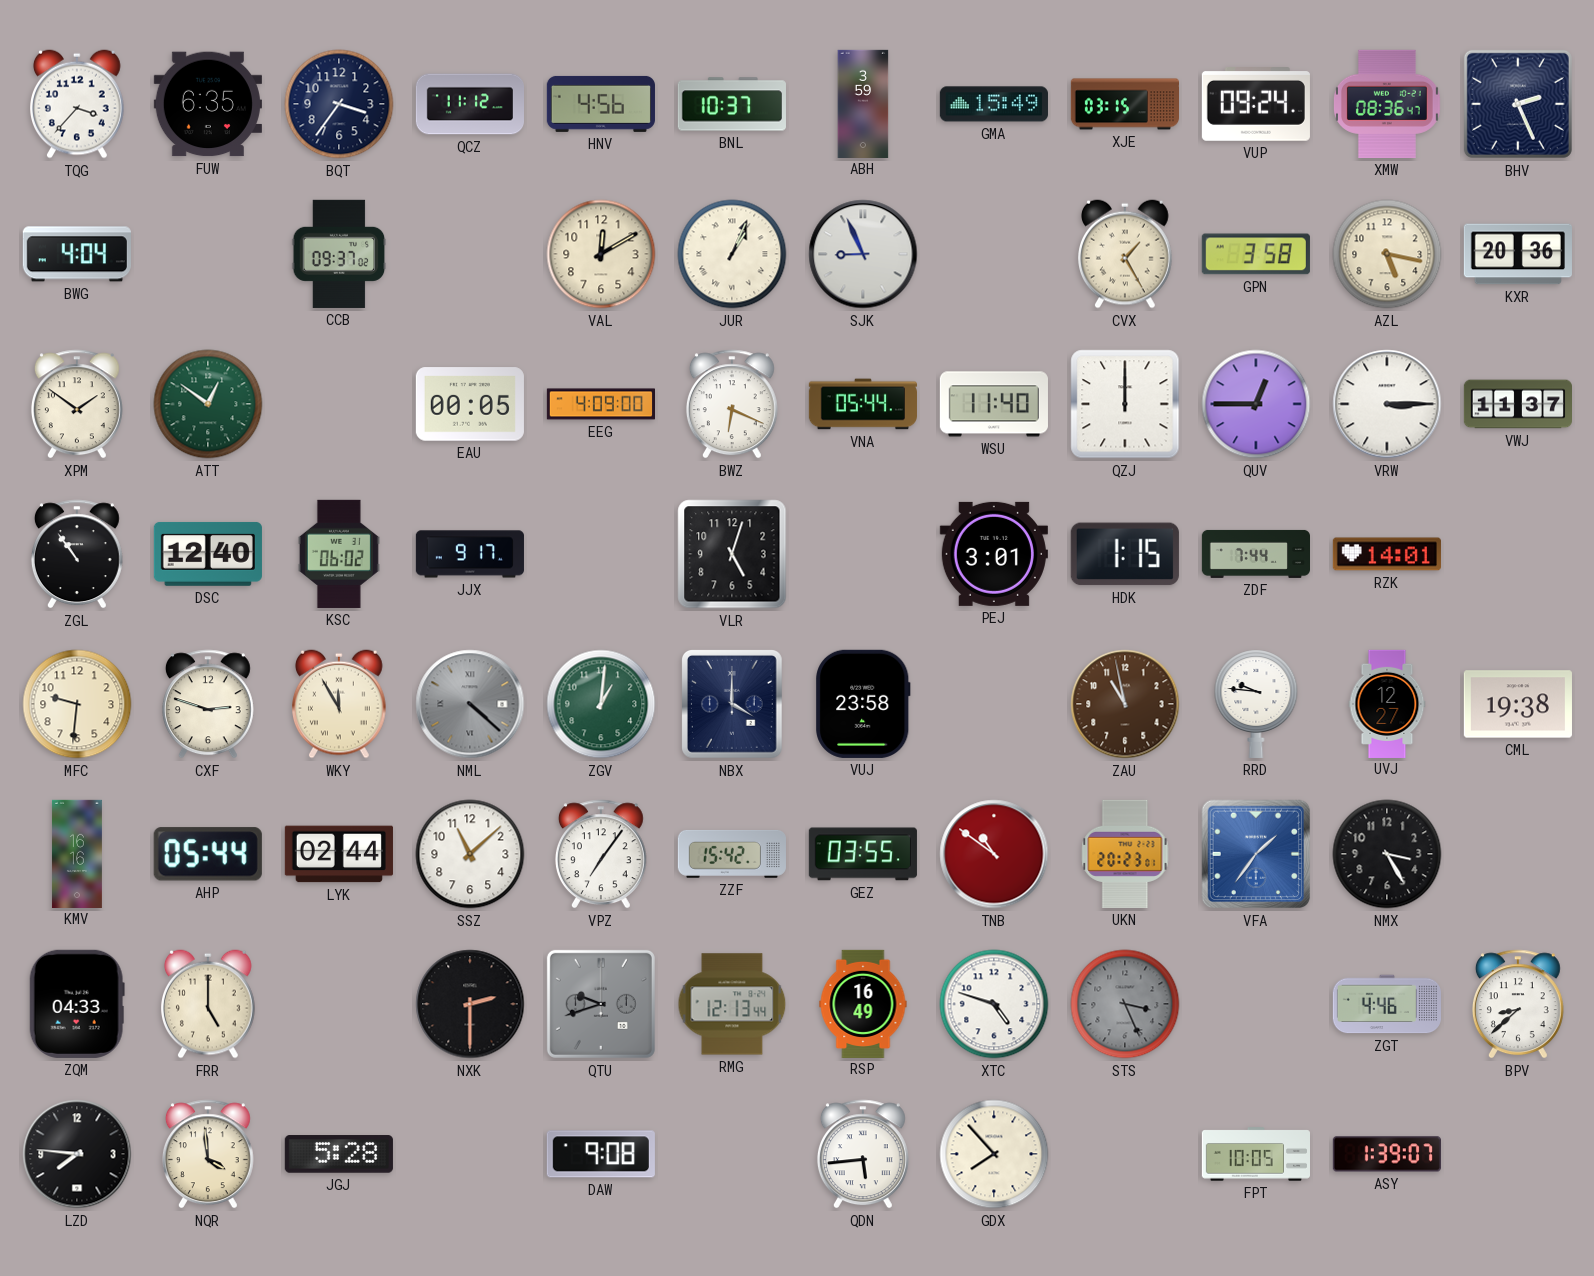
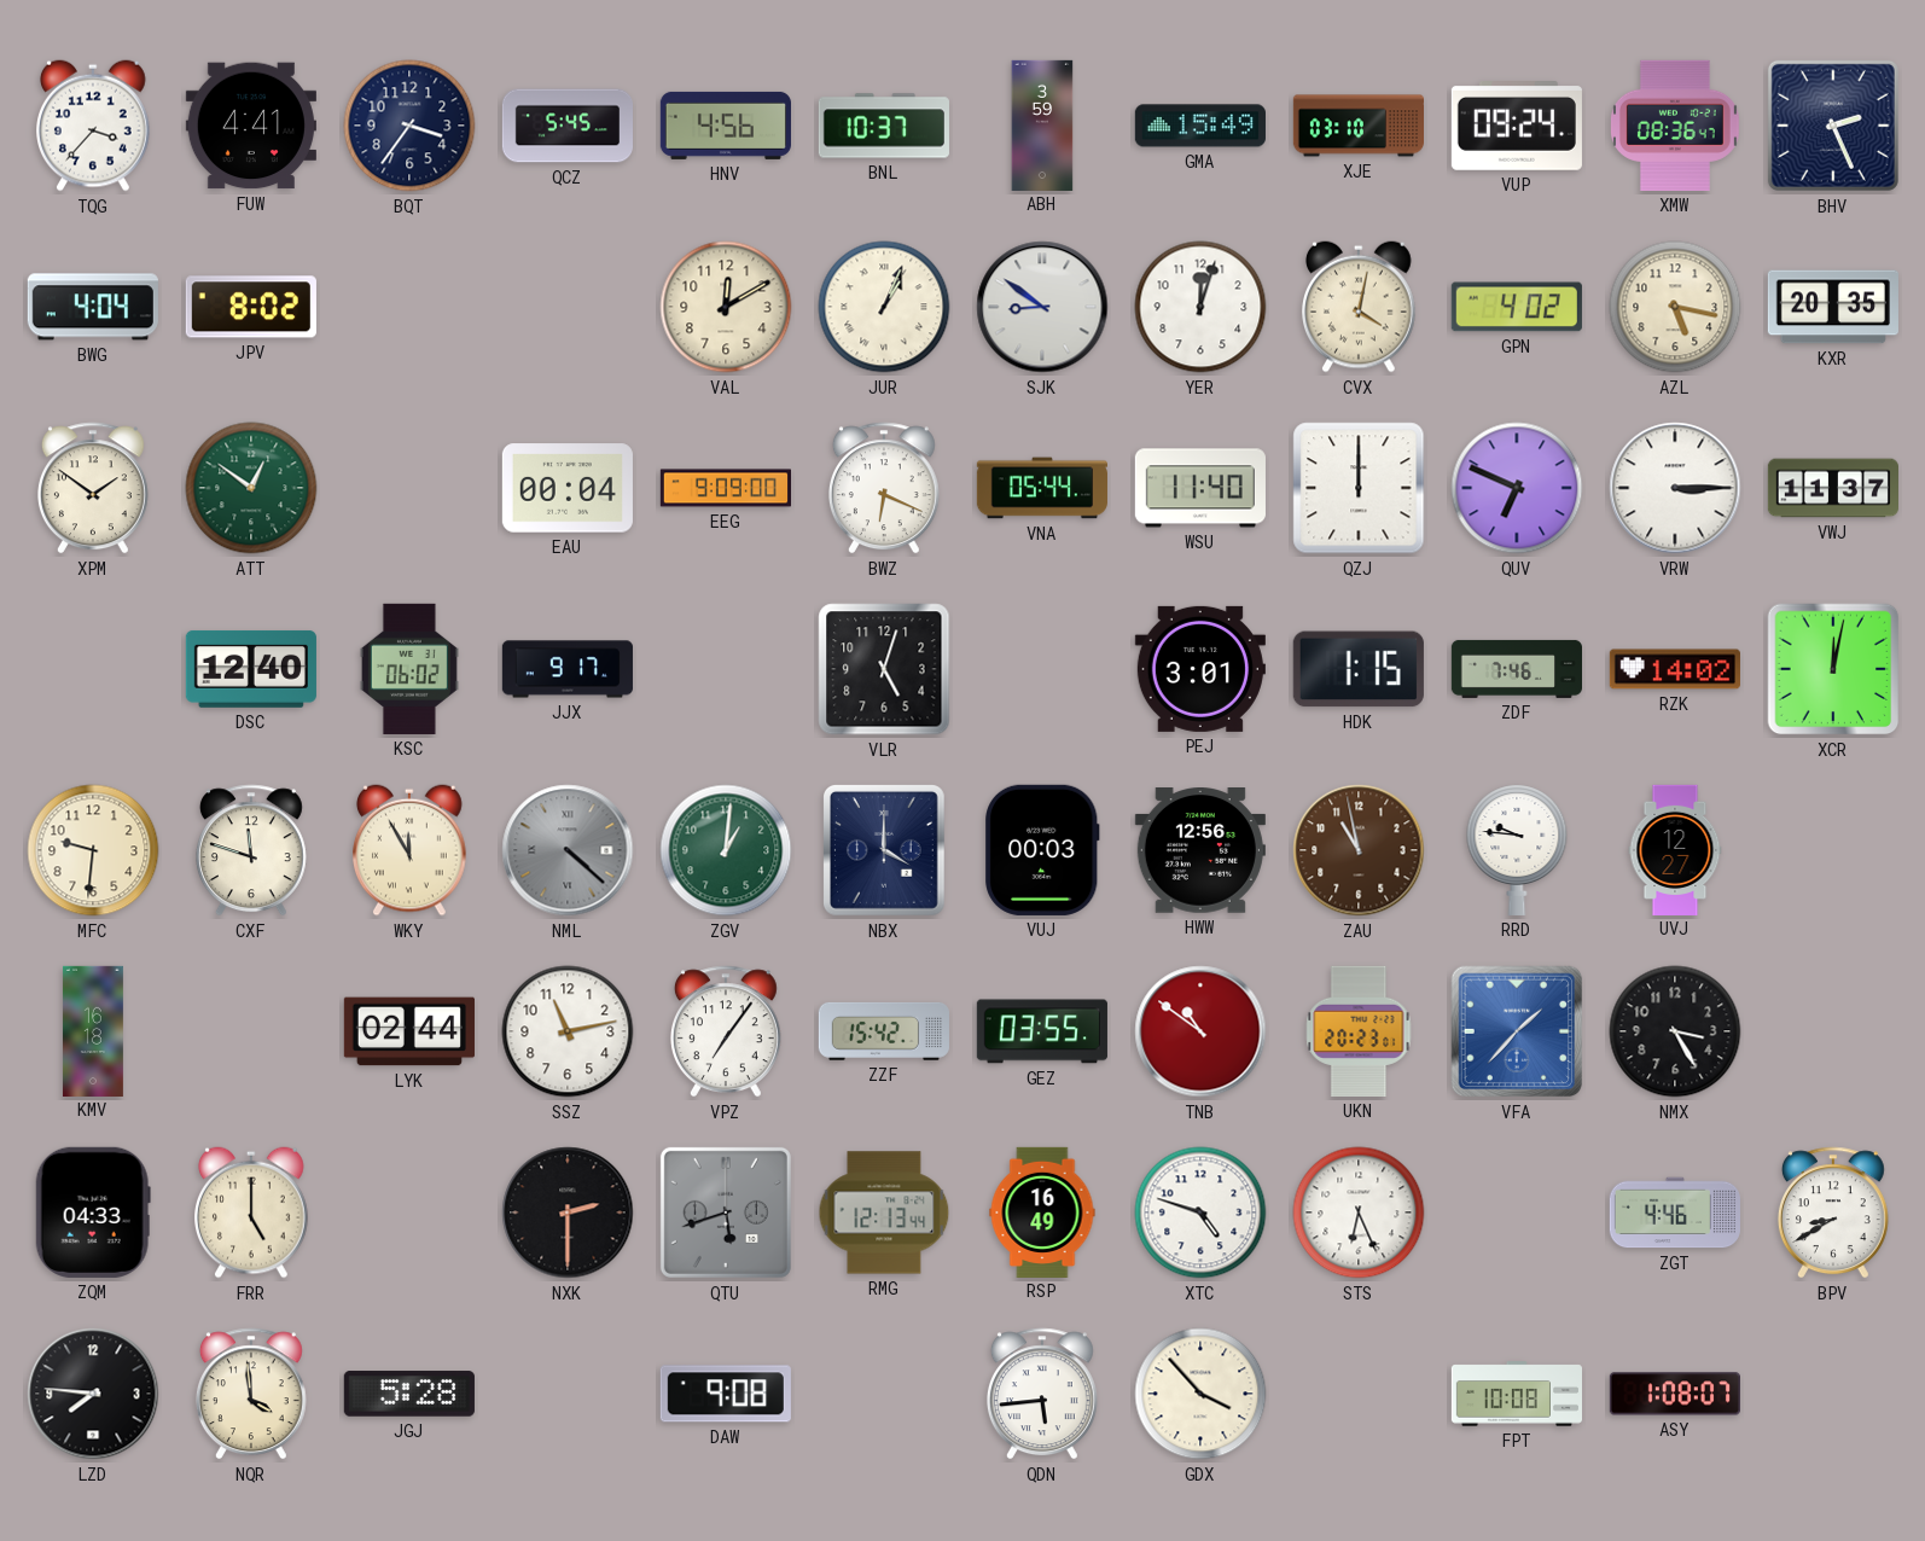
FUW: 6:35 -> 4:41
QCZ: 11:12 -> 5:45
XJE: 03:15 -> 03:10
JPV: none -> 8:02
CCB: 09:37 -> none
SJK: 8:56 -> 8:51
YER: none -> 12:03
CVX: 1:25 -> 4:02
GPN: 3:58 -> 4:02
KXR: 20:36 -> 20:35
EAU: 00:05 -> 00:04
EEG: 4:09 -> 9:09
QUV: 12:45 -> 6:49
ZGL: 10:54 -> none
ZDF: 7:44 -> 7:46
RZK: 14:01 -> 14:02
XCR: none -> 12:02
CXF: 2:48 -> 11:48
VUJ: 23:58 -> 00:03
HWW: none -> 12:56
CML: 19:38 -> none
KMV: 16:16 -> 16:18
AHP: 05:44 -> none
SSZ: 11:08 -> 11:13
VFA: 1:36 -> 1:37
QTU: 9:42 -> 5:42
STS: 3:26 -> 6:26
STS dial: grey -> white
BPV: 8:38 -> 8:40
GDX: 7:53 -> 3:53
FPT: 10:05 -> 10:08
ASY: 1:39 -> 1:08
